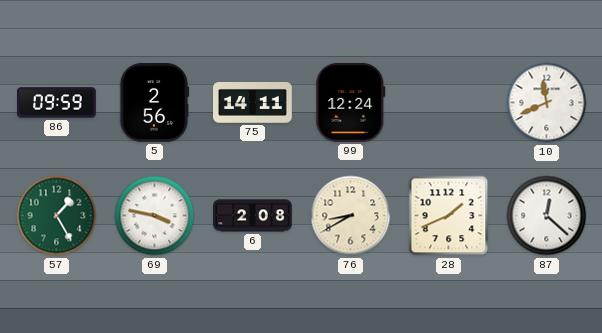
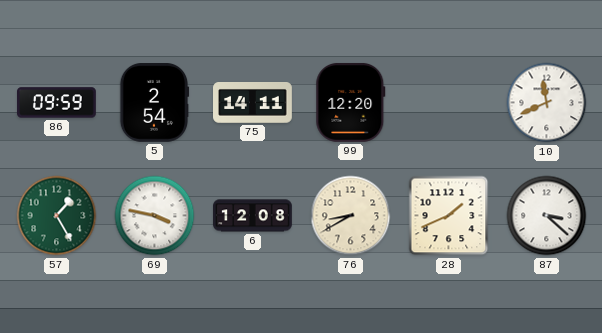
5: 2:56 -> 2:54
99: 12:24 -> 12:20
6: 2:08 -> 12:08
87: 12:22 -> 3:22
